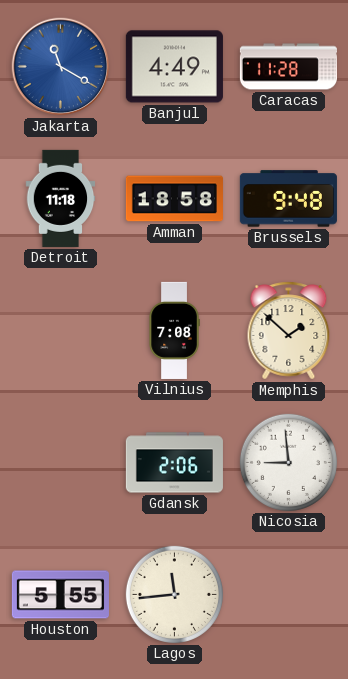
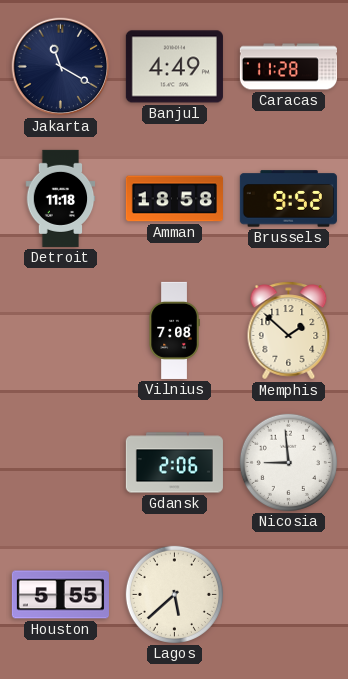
Jakarta dial: blue -> navy
Brussels: 9:48 -> 9:52
Lagos: 11:44 -> 5:38
